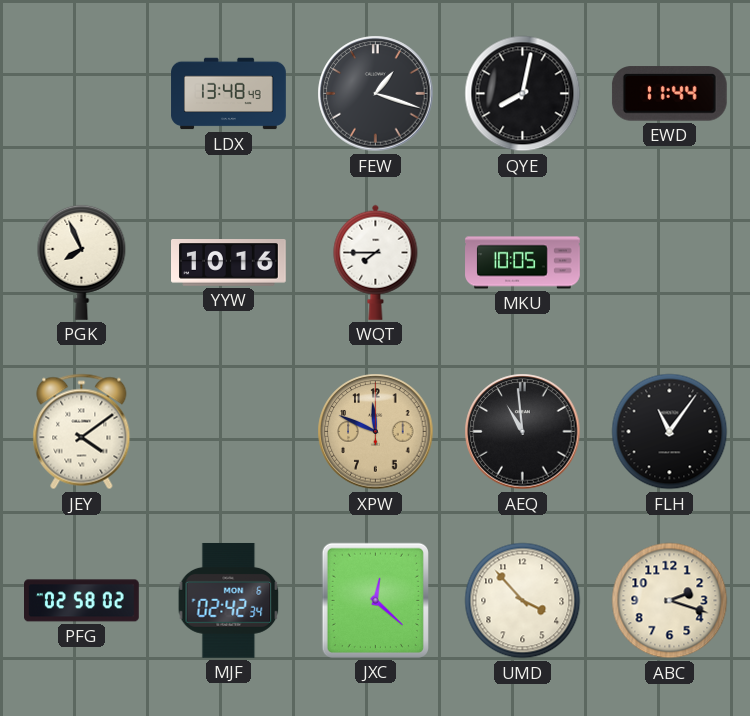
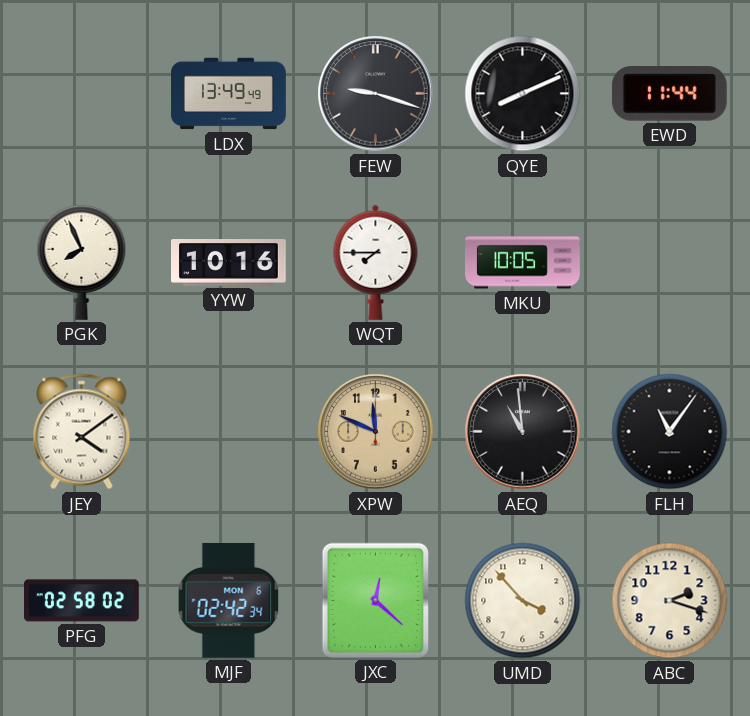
LDX: 13:48 -> 13:49
FEW: 1:18 -> 9:18
QYE: 8:02 -> 8:11
